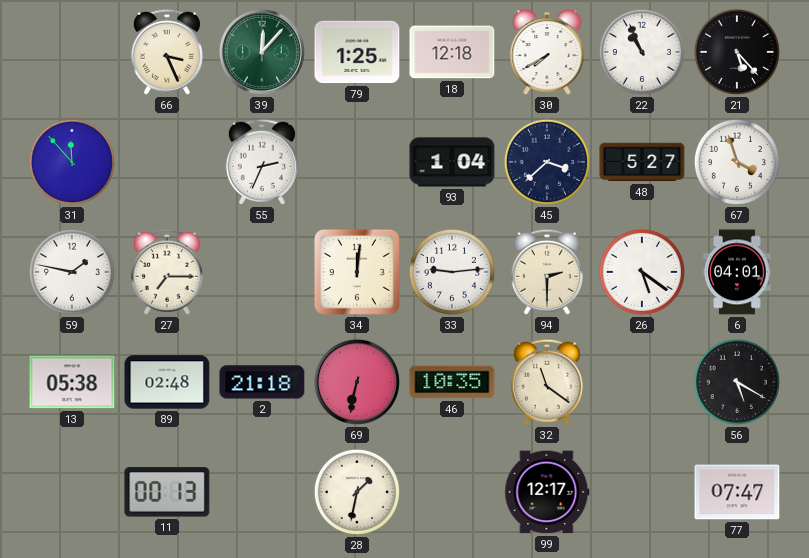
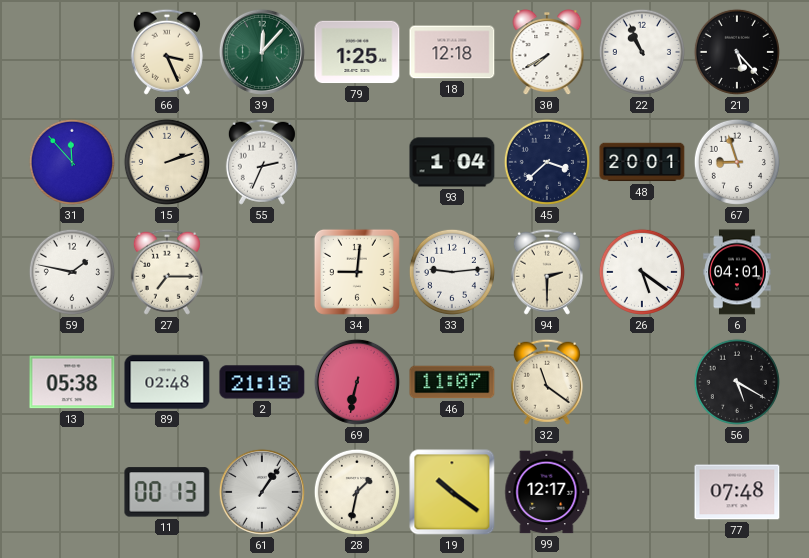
15: none -> 2:12
48: 5:27 -> 20:01
67: 3:57 -> 8:57
34: 12:01 -> 9:01
46: 10:35 -> 11:07
61: none -> 1:06
19: none -> 10:21
77: 07:47 -> 07:48
